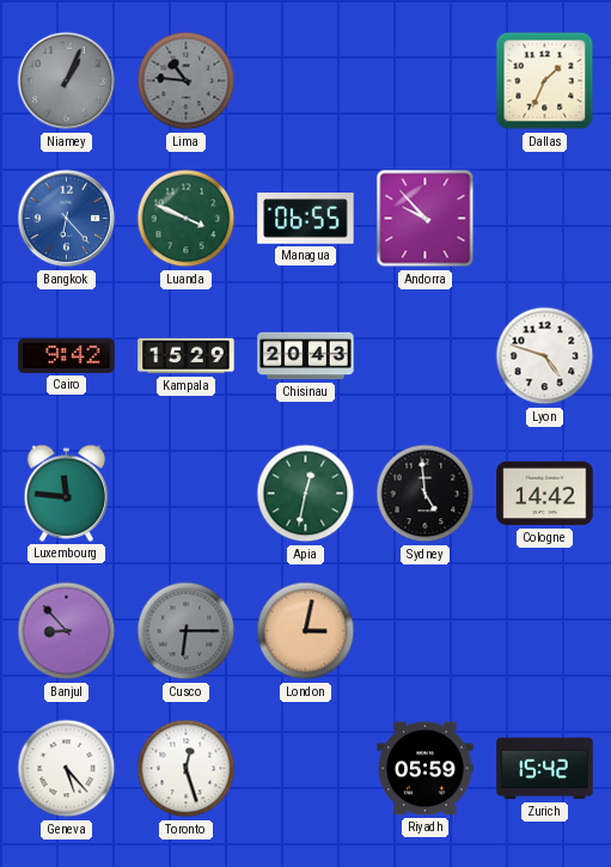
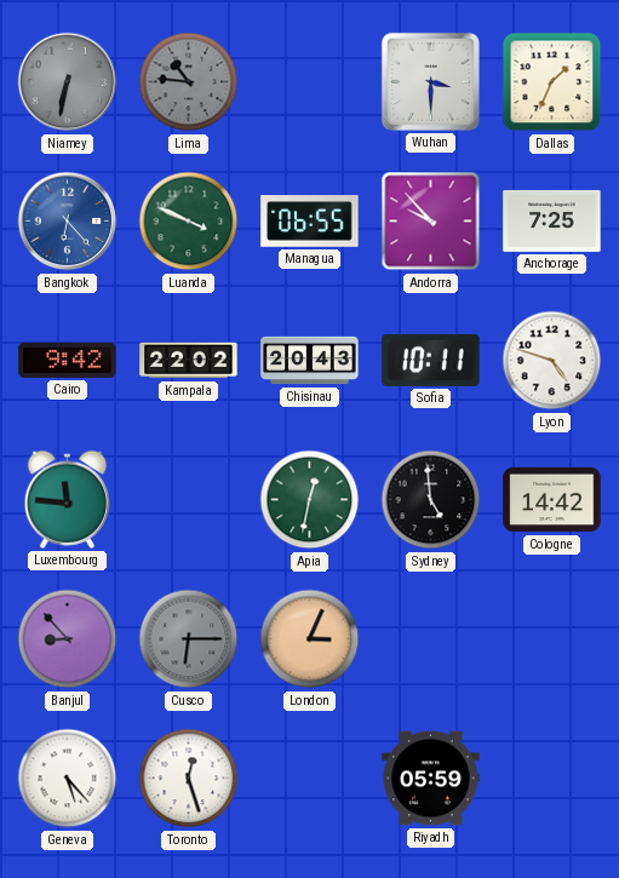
Niamey: 1:04 -> 6:32
Wuhan: none -> 3:30
Anchorage: none -> 7:25
Kampala: 15:29 -> 22:02
Sofia: none -> 10:11
London: 3:02 -> 3:04
Zurich: 15:42 -> none
